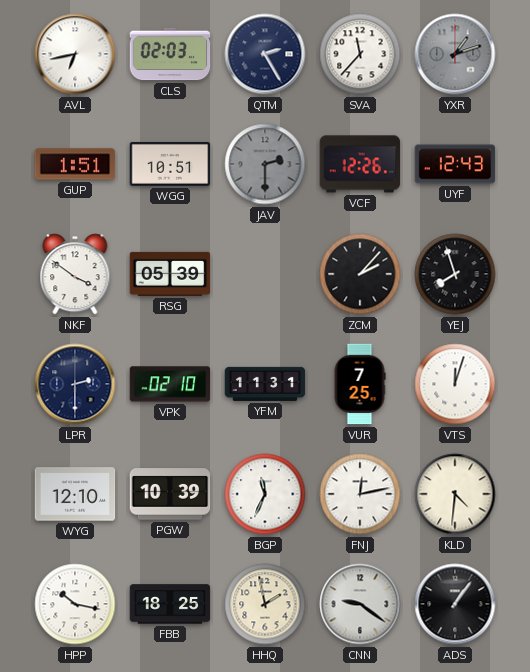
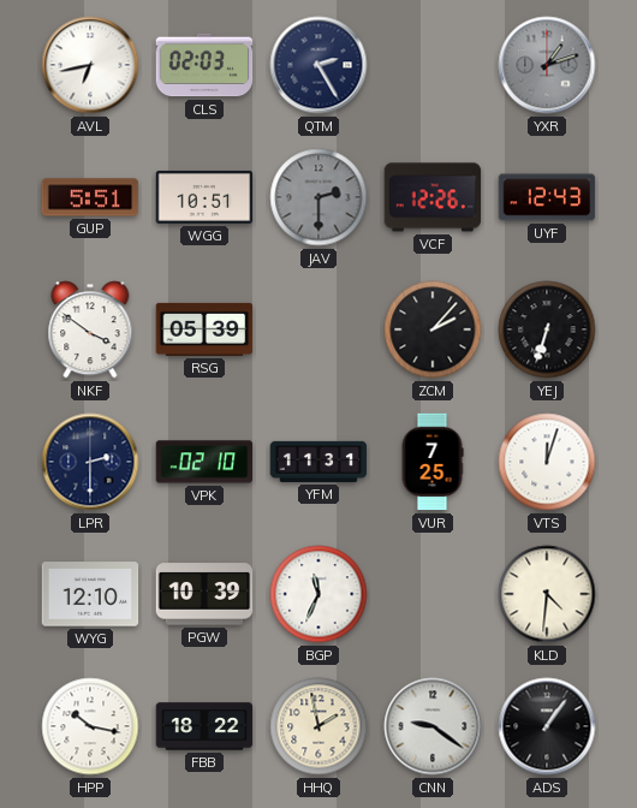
SVA: 11:37 -> none
GUP: 1:51 -> 5:51
YEJ: 7:57 -> 6:33
FNJ: 12:13 -> none
FBB: 18:25 -> 18:22
